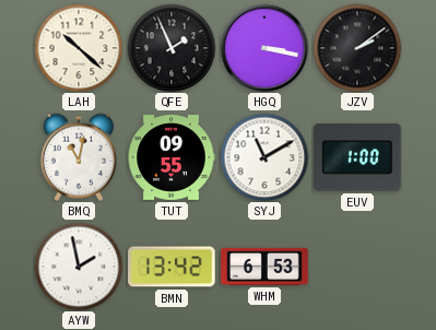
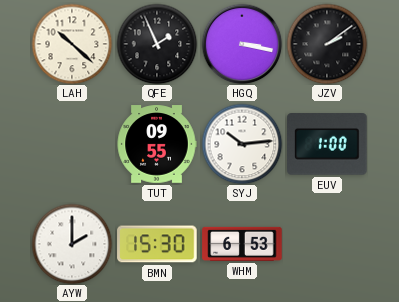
BMQ: 11:02 -> none
SYJ: 11:10 -> 10:14
AYW: 1:58 -> 2:00
BMN: 13:42 -> 15:30
